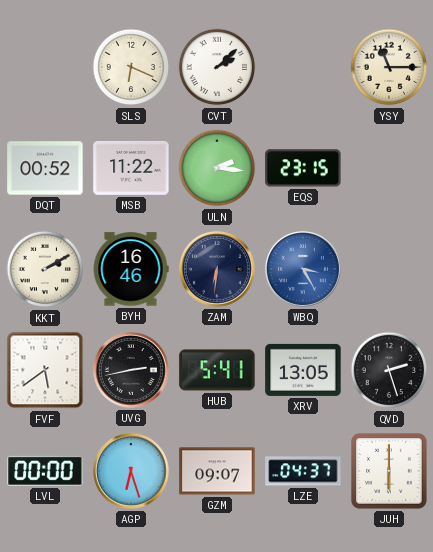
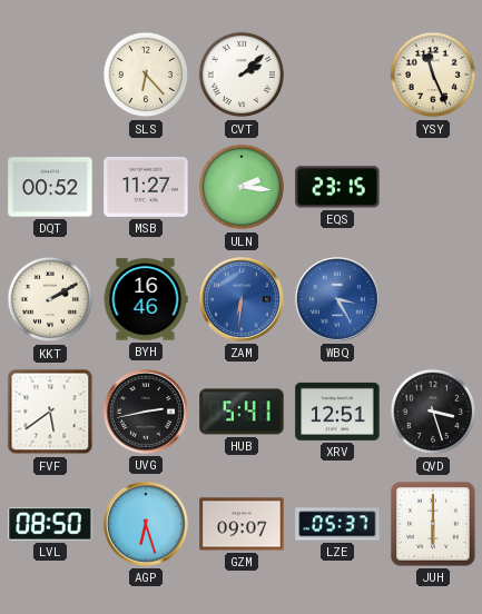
SLS: 6:19 -> 6:23
YSY: 11:15 -> 11:26
MSB: 11:22 -> 11:27
ZAM dial: navy -> blue
XRV: 13:05 -> 12:51
QVD: 2:27 -> 3:27
LVL: 00:00 -> 08:50
LZE: 04:37 -> 05:37
